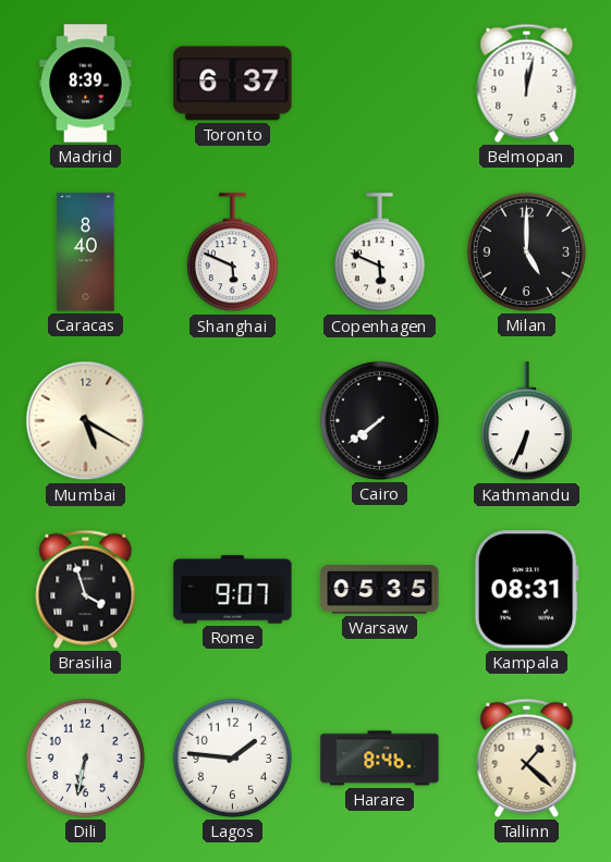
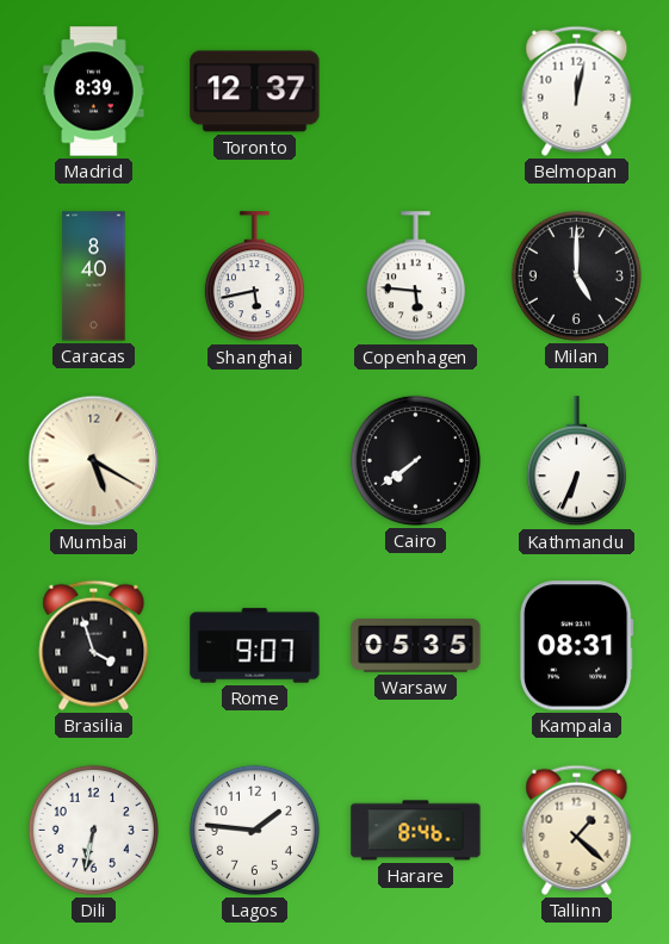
Toronto: 6:37 -> 12:37
Shanghai: 5:49 -> 5:43
Copenhagen: 5:49 -> 5:46
